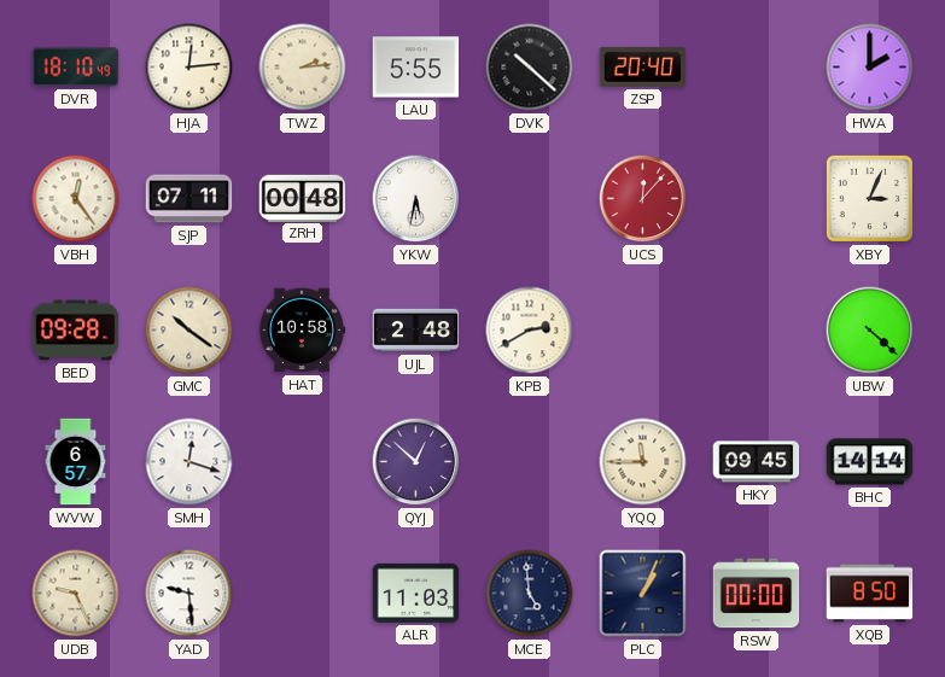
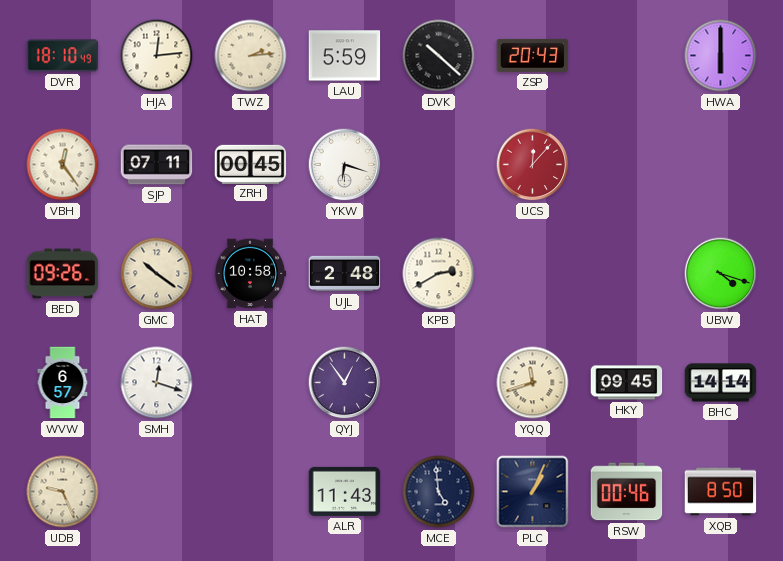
LAU: 5:55 -> 5:59
ZSP: 20:40 -> 20:43
HWA: 2:00 -> 6:00
ZRH: 00:48 -> 00:45
YKW: 5:32 -> 6:18
XBY: 3:04 -> none
BED: 09:28 -> 09:26
UBW: 4:22 -> 4:18
QYJ: 12:52 -> 12:54
YQQ: 11:45 -> 11:42
YAD: 9:29 -> none
ALR: 11:03 -> 11:43
RSW: 00:00 -> 00:46
